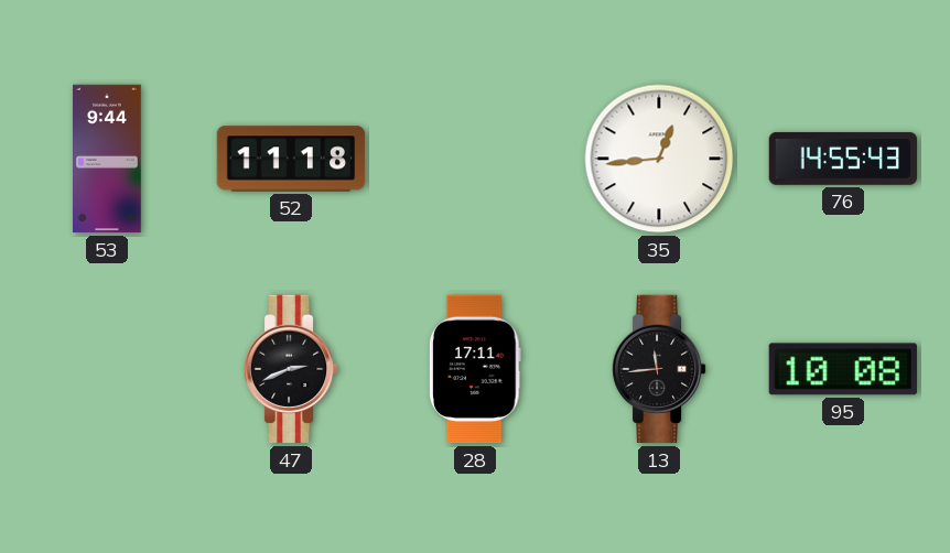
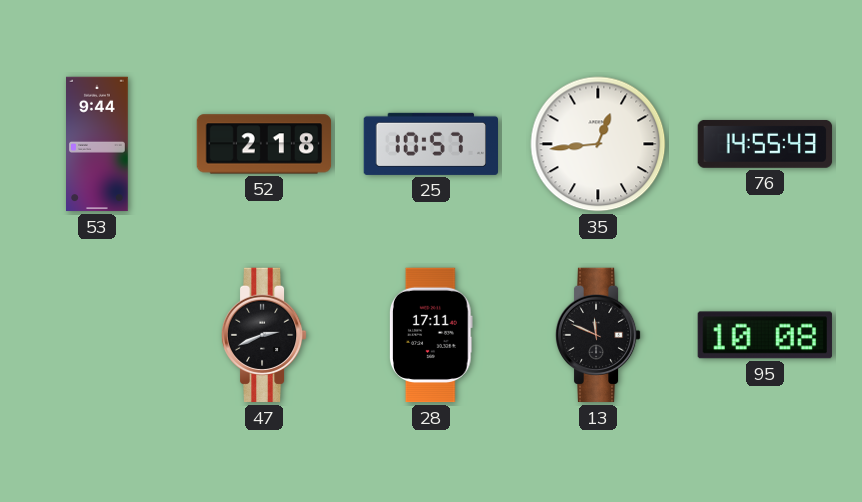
52: 11:18 -> 2:18
25: none -> 10:57
13: 11:44 -> 11:49
